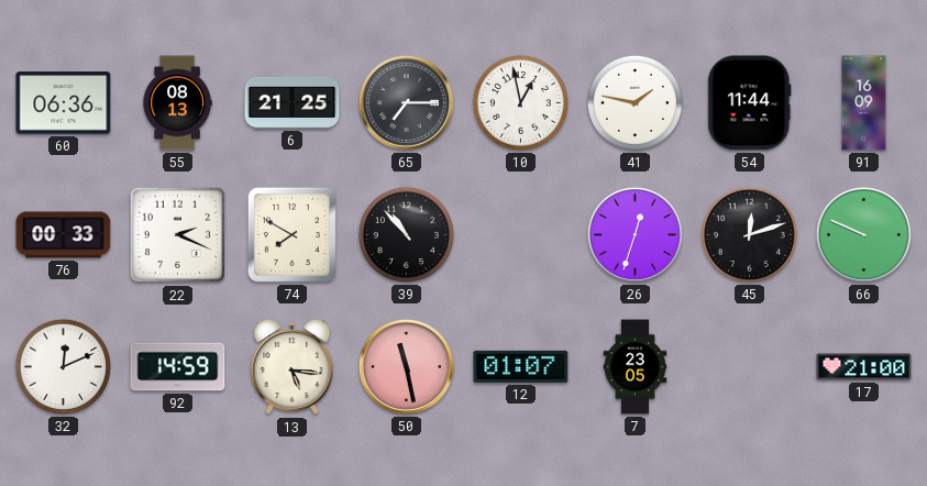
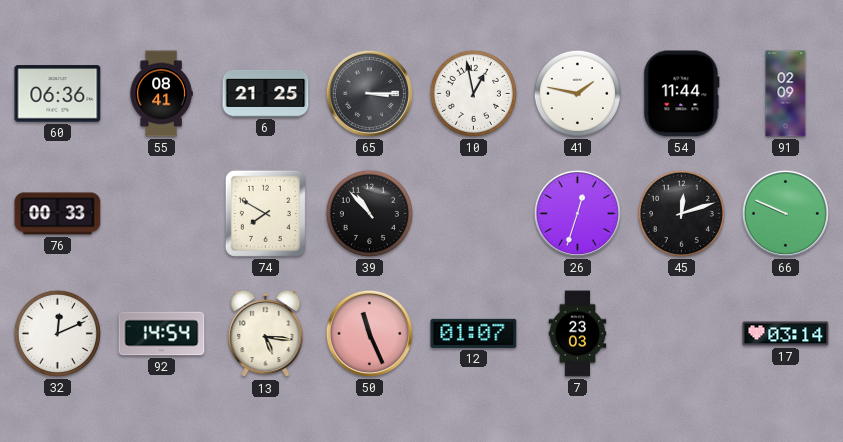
55: 08:13 -> 08:41
65: 7:15 -> 3:15
91: 16:09 -> 02:09
22: 2:19 -> none
92: 14:59 -> 14:54
50: 11:28 -> 11:26
7: 23:05 -> 23:03
17: 21:00 -> 03:14
